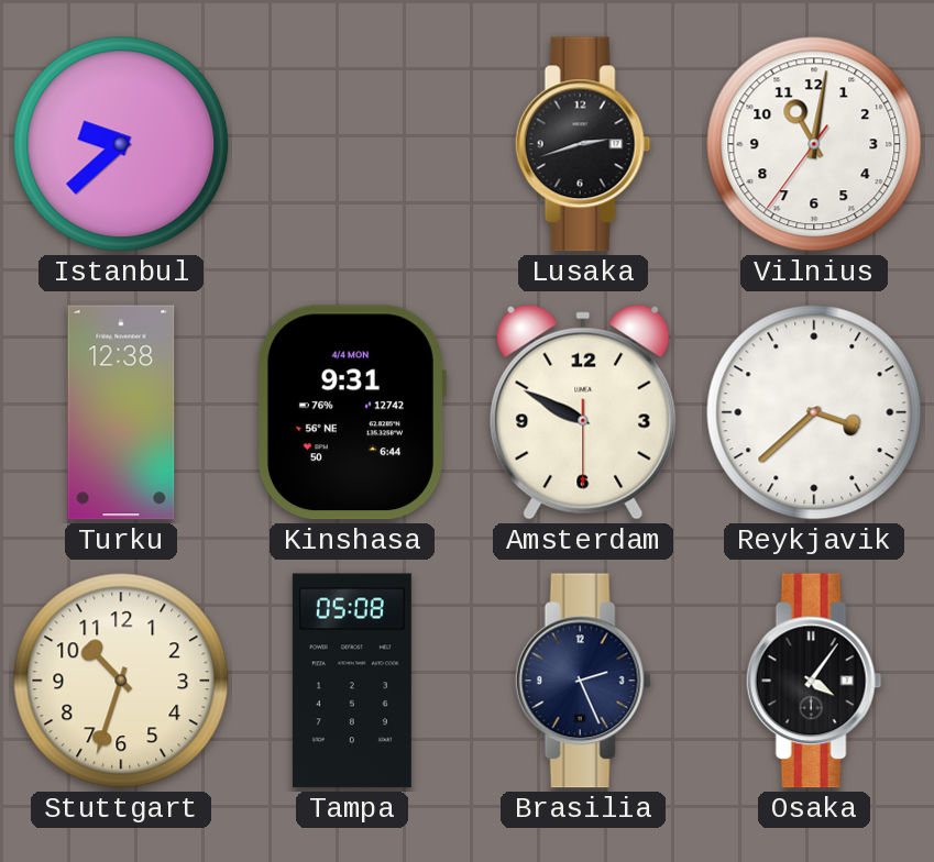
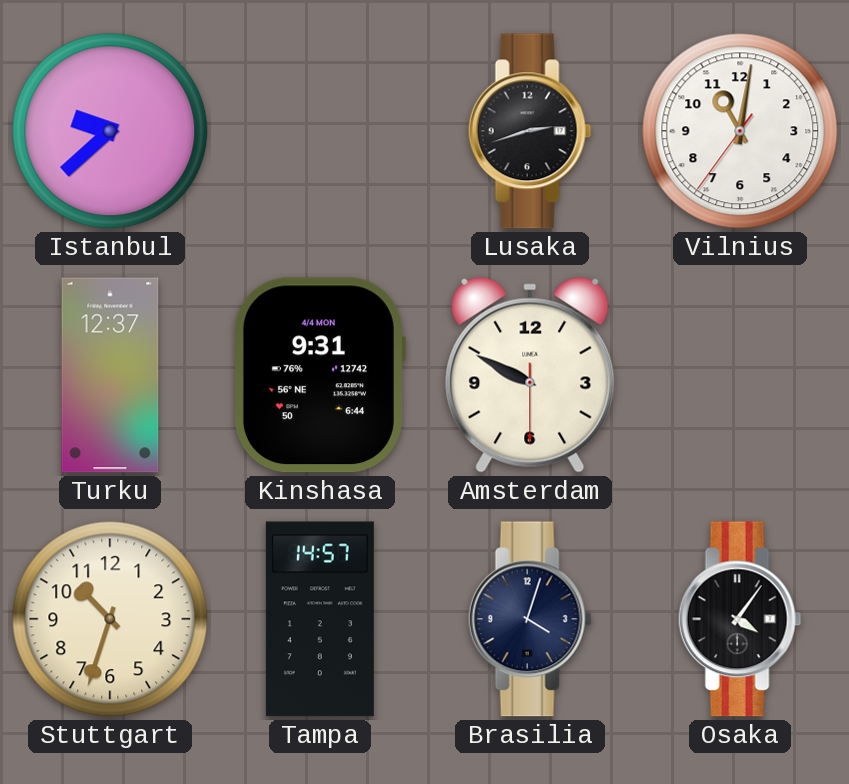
Turku: 12:38 -> 12:37
Reykjavik: 3:38 -> none
Tampa: 05:08 -> 14:57
Brasilia: 2:26 -> 4:03
